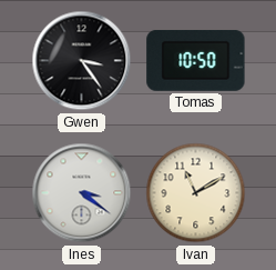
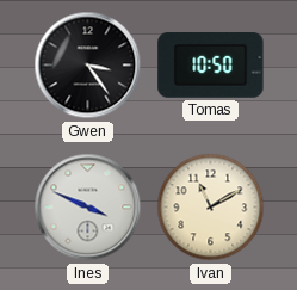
Ines: 3:21 -> 3:49
